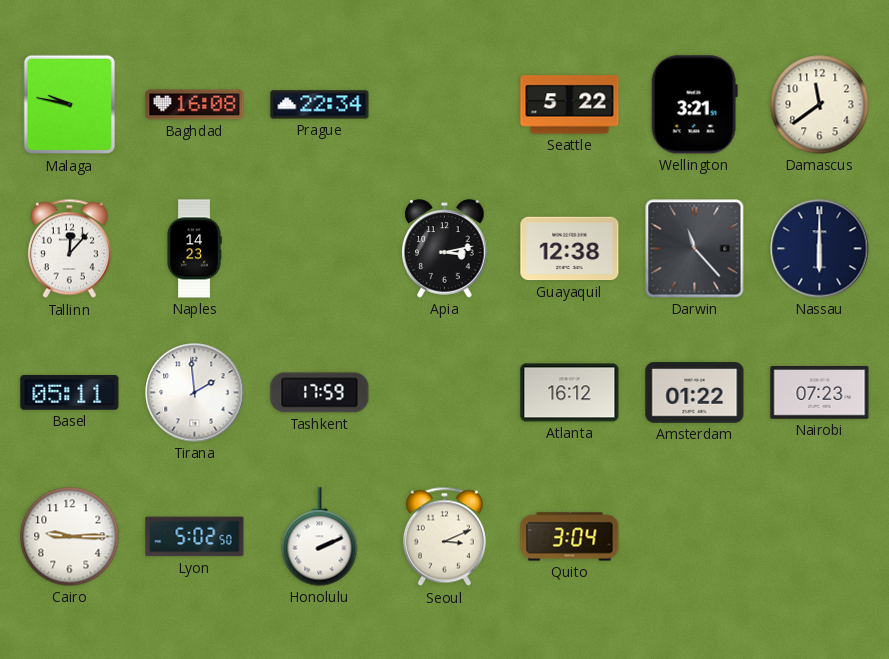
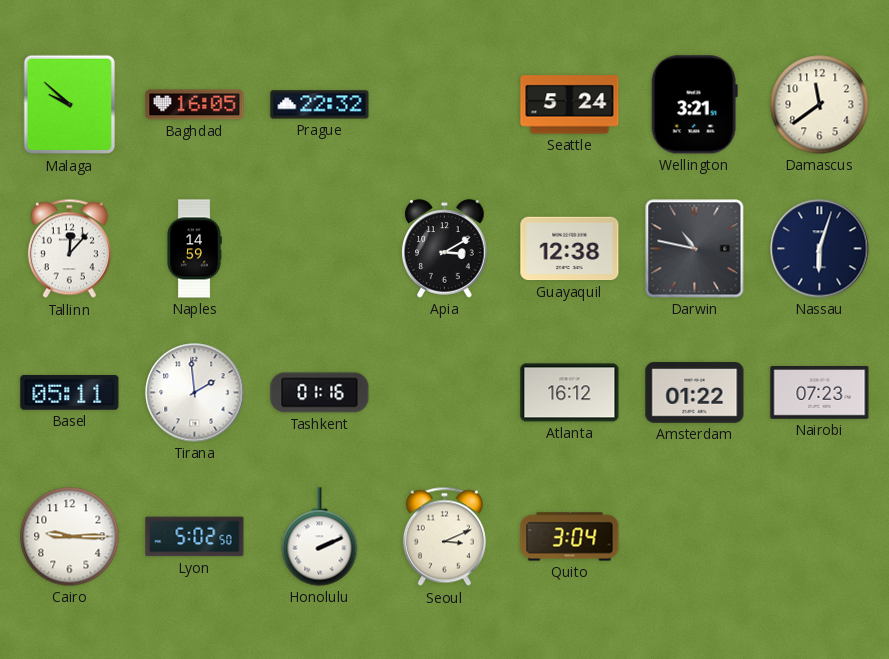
Malaga: 9:47 -> 9:52
Baghdad: 16:08 -> 16:05
Prague: 22:34 -> 22:32
Seattle: 5:22 -> 5:24
Naples: 14:23 -> 14:59
Apia: 3:13 -> 3:10
Darwin: 11:23 -> 10:47
Nassau: 6:00 -> 6:03
Tashkent: 17:59 -> 01:16
